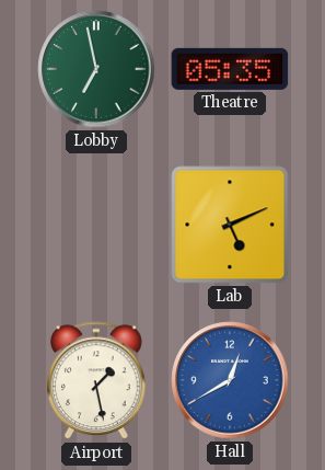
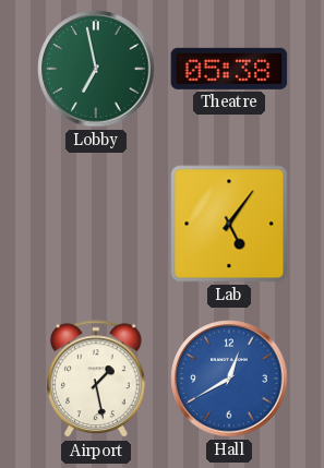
Theatre: 05:35 -> 05:38
Lab: 5:11 -> 5:06
